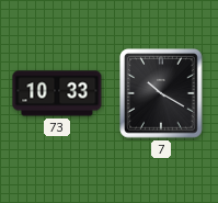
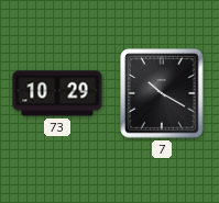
73: 10:33 -> 10:29
